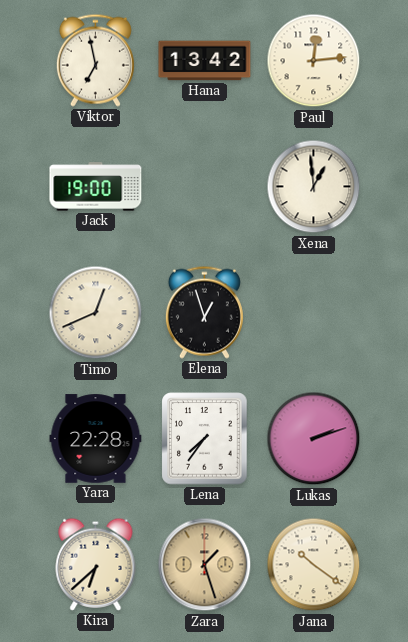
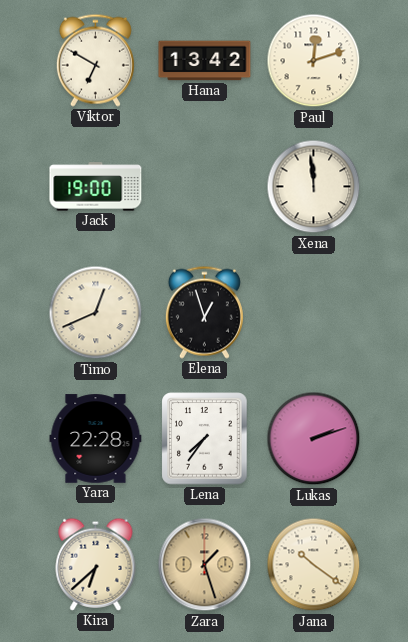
Viktor: 6:58 -> 6:50
Paul: 12:14 -> 12:12
Xena: 12:59 -> 11:59
